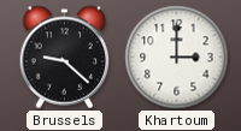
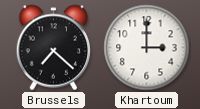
Brussels: 9:22 -> 7:22
